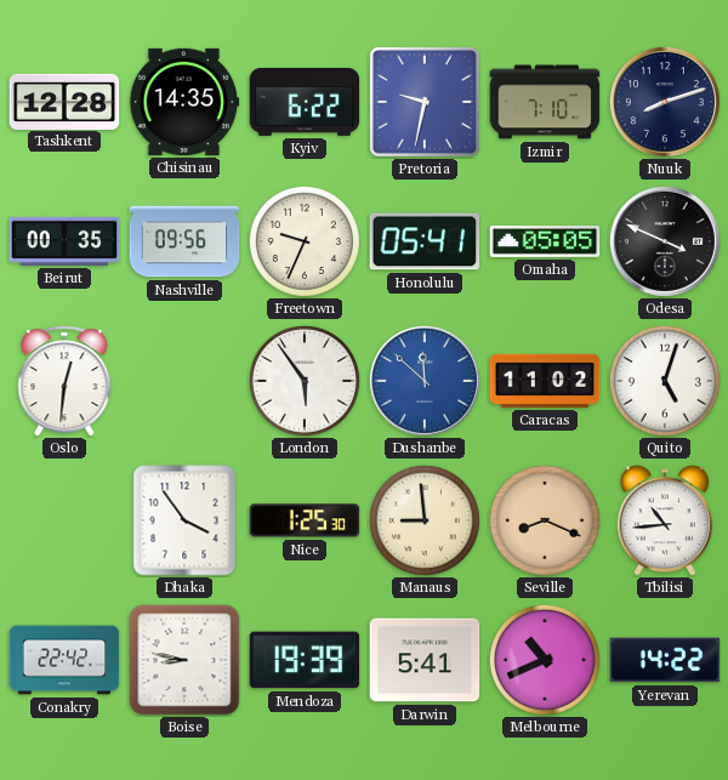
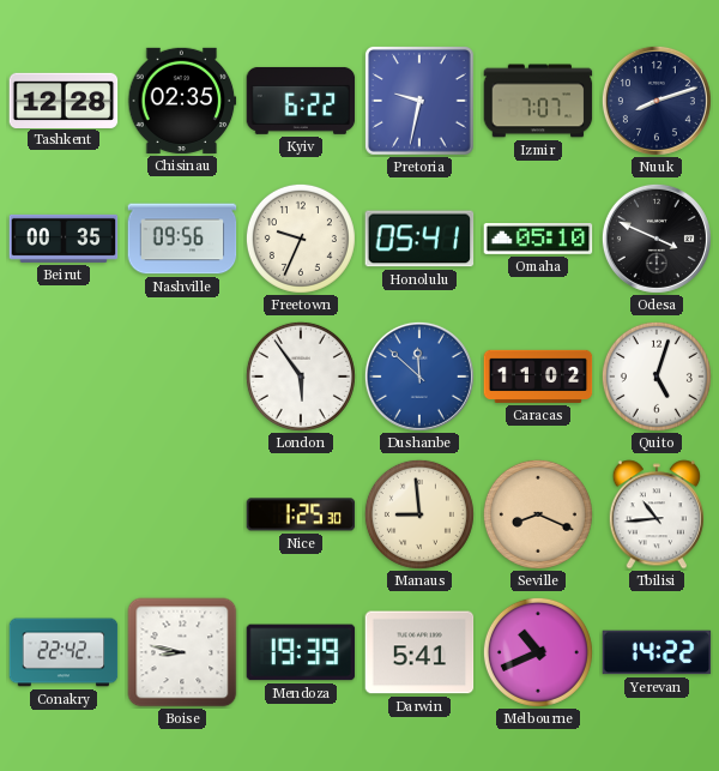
Chisinau: 14:35 -> 02:35
Izmir: 7:10 -> 7:07
Omaha: 05:05 -> 05:10
Oslo: 12:31 -> none
Dhaka: 3:54 -> none
